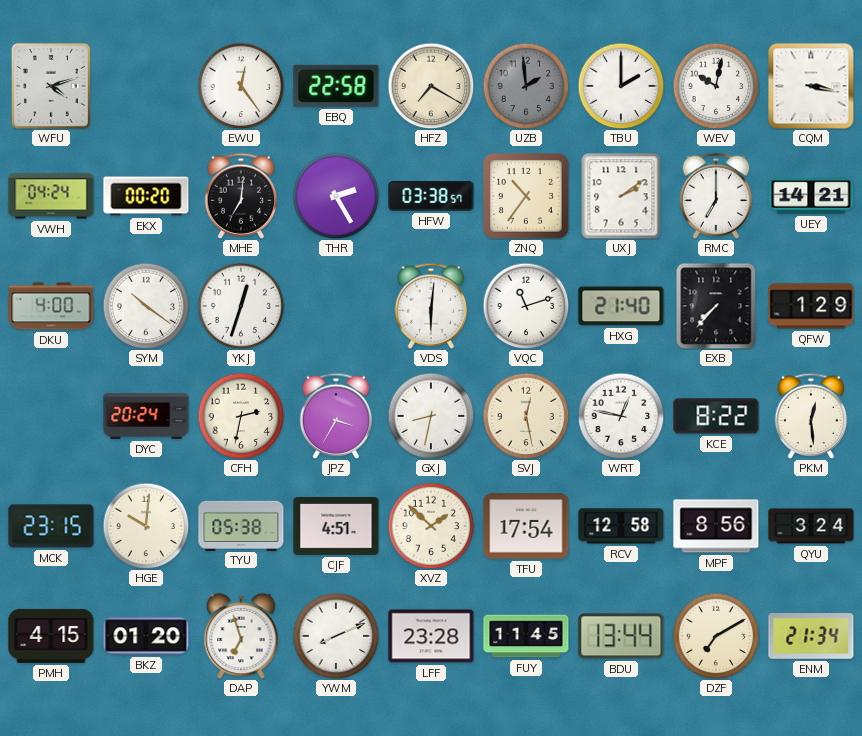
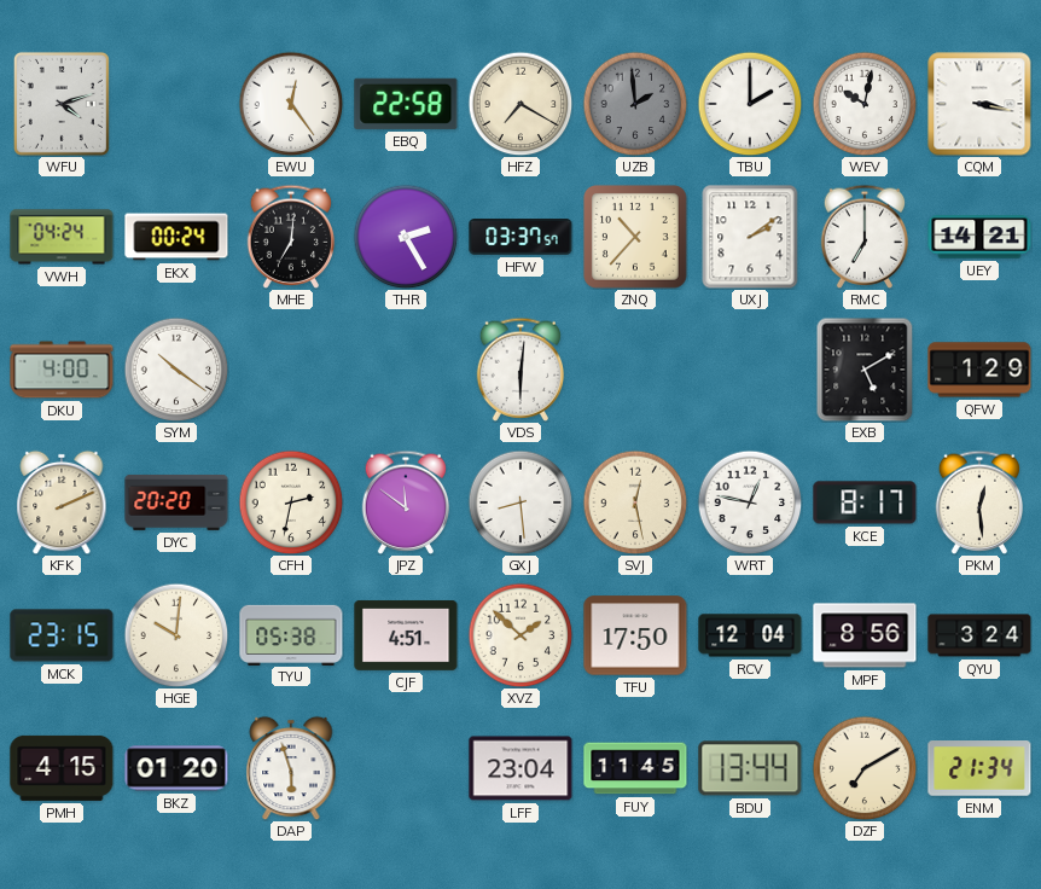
EKX: 00:20 -> 00:24
HFW: 03:38 -> 03:37
ZNQ: 10:36 -> 10:37
YKJ: 12:33 -> none
VQC: 11:12 -> none
HXG: 21:40 -> none
EXB: 7:37 -> 5:10
KFK: none -> 2:11
DYC: 20:24 -> 20:20
JPZ: 3:35 -> 11:51
GXJ: 8:32 -> 8:29
KCE: 8:22 -> 8:17
TFU: 17:54 -> 17:50
RCV: 12:58 -> 12:04
DAP: 6:57 -> 5:57
YWM: 8:11 -> none
LFF: 23:28 -> 23:04
